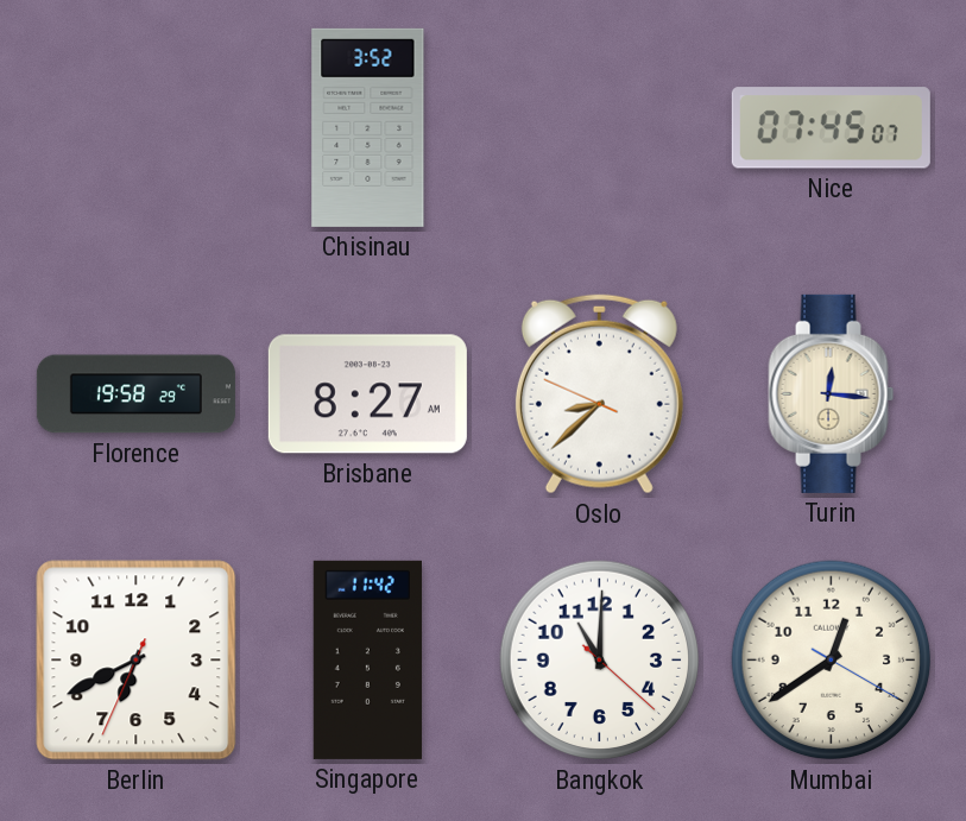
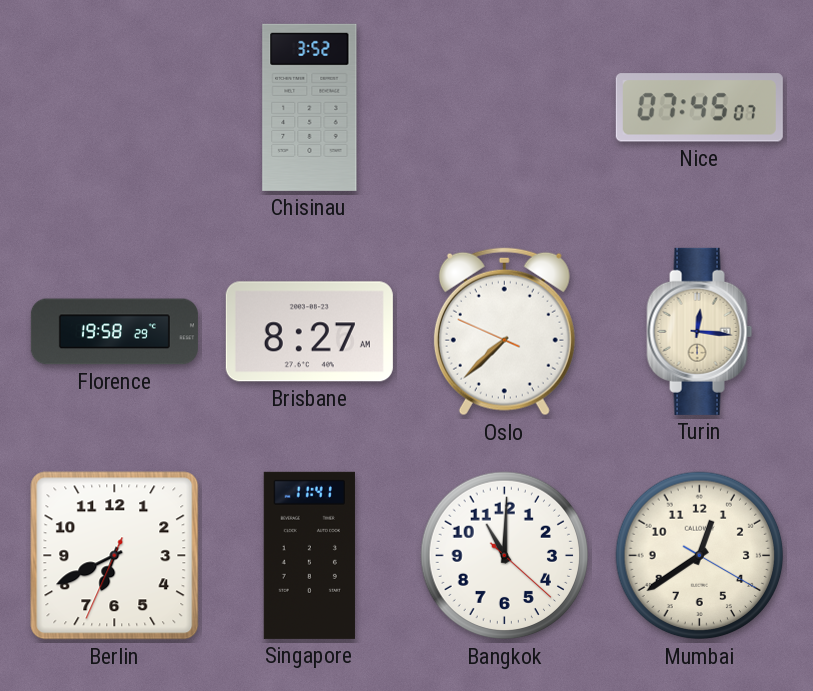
Oslo: 8:37 -> 7:37
Singapore: 11:42 -> 11:41
